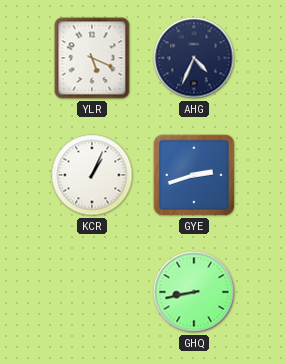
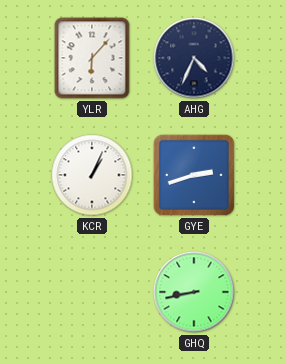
YLR: 5:19 -> 6:07
